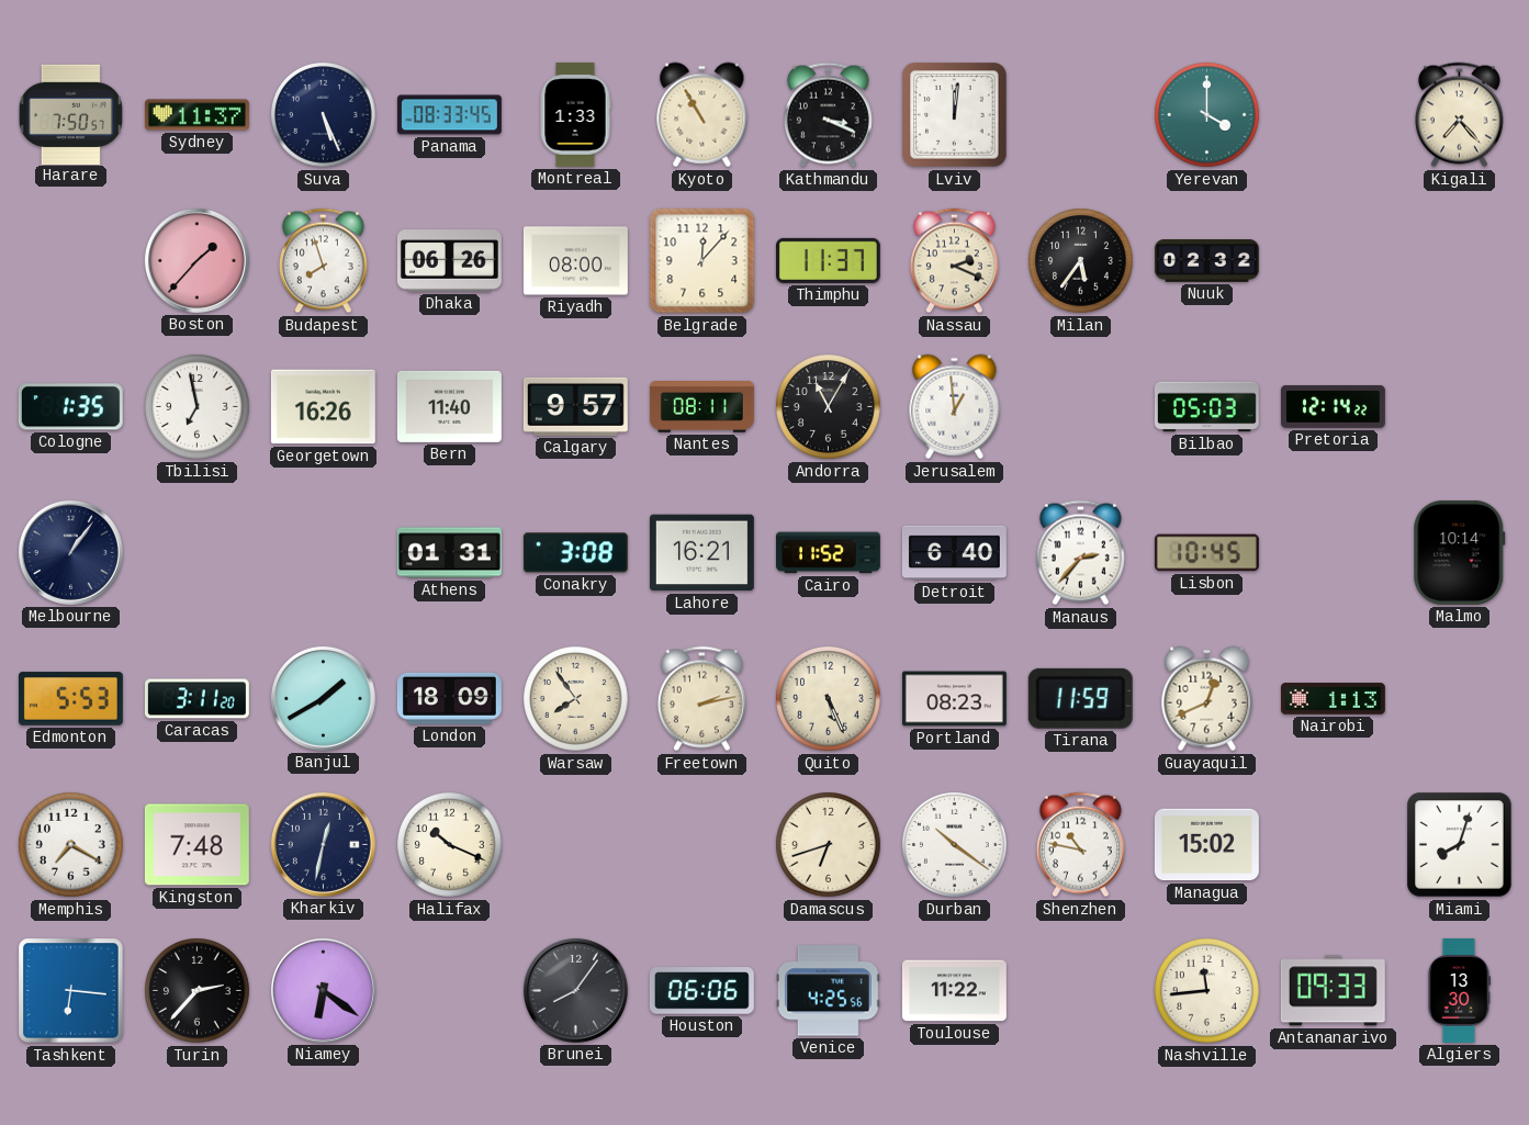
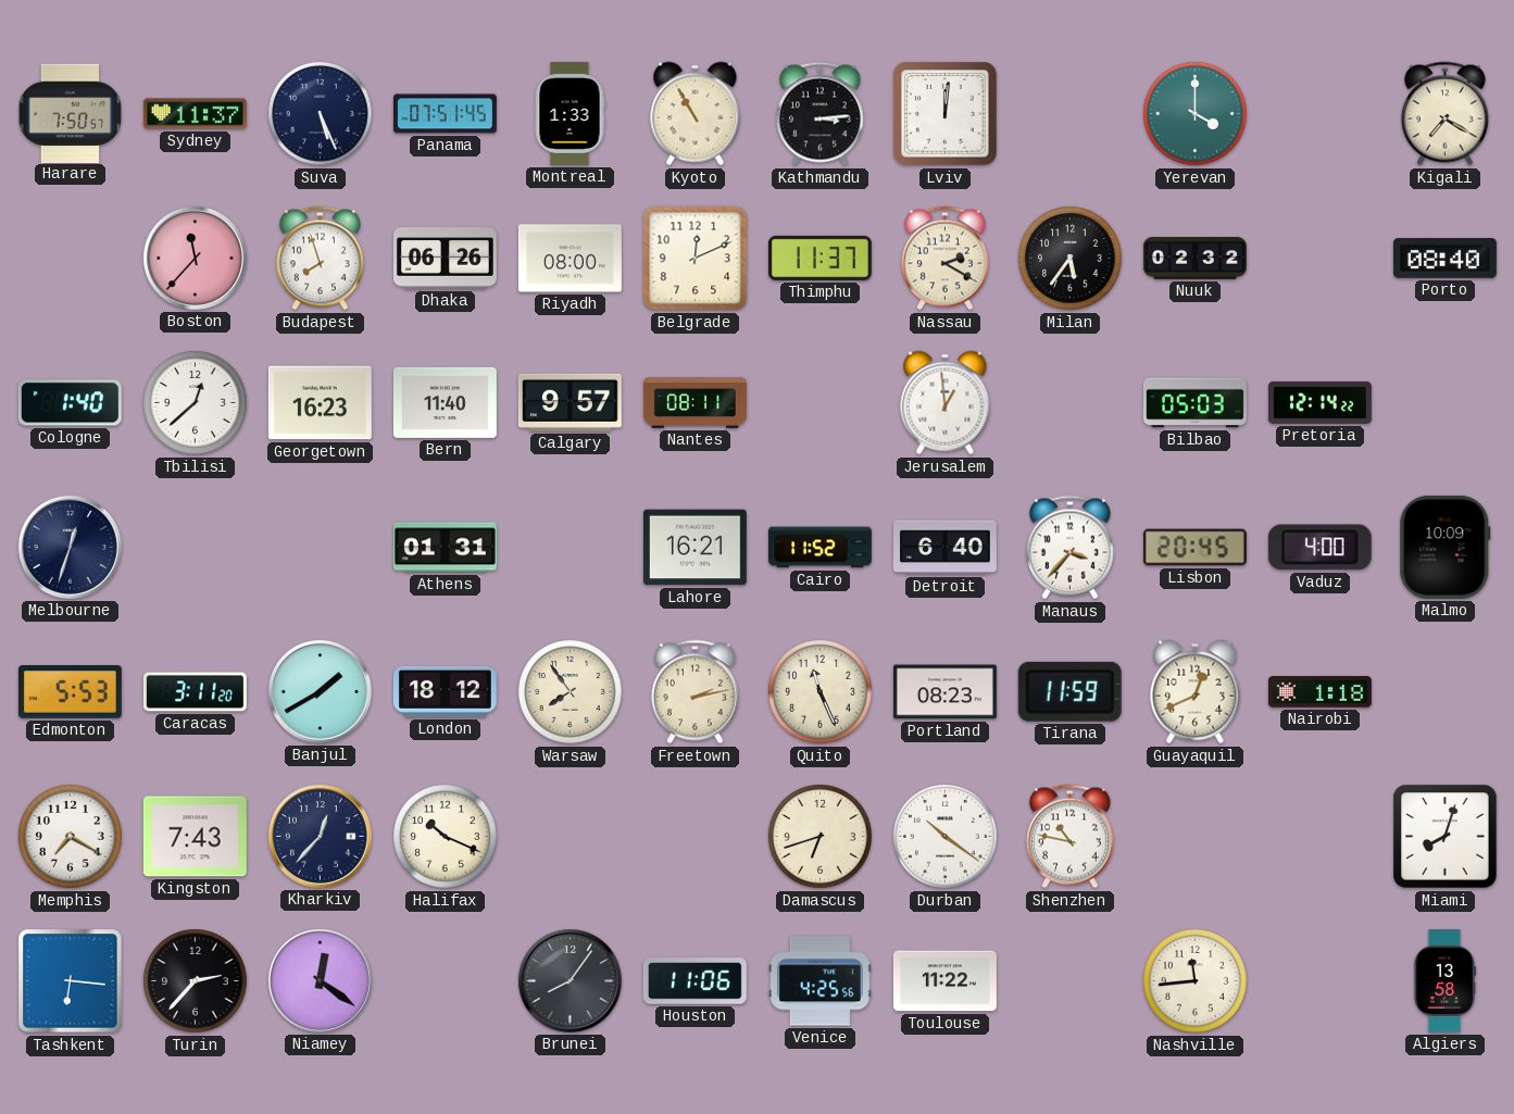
Panama: 08:33 -> 07:51
Kathmandu: 3:19 -> 3:14
Kigali: 7:23 -> 7:20
Boston: 1:37 -> 11:37
Belgrade: 12:07 -> 12:11
Nassau: 2:19 -> 2:20
Porto: none -> 08:40
Cologne: 1:35 -> 1:40
Tbilisi: 6:58 -> 12:38
Georgetown: 16:26 -> 16:23
Andorra: 11:05 -> none
Melbourne: 1:06 -> 12:33
Conakry: 3:08 -> none
Manaus: 2:37 -> 3:37
Lisbon: 10:45 -> 20:45
Vaduz: none -> 4:00
Malmo: 10:14 -> 10:09
London: 18:09 -> 18:12
Quito: 5:26 -> 11:26
Nairobi: 1:13 -> 1:18
Kingston: 7:48 -> 7:43
Kharkiv: 12:32 -> 12:37
Managua: 15:02 -> none
Niamey: 6:21 -> 12:21
Houston: 06:06 -> 11:06
Antananarivo: 09:33 -> none
Algiers: 13:30 -> 13:58
